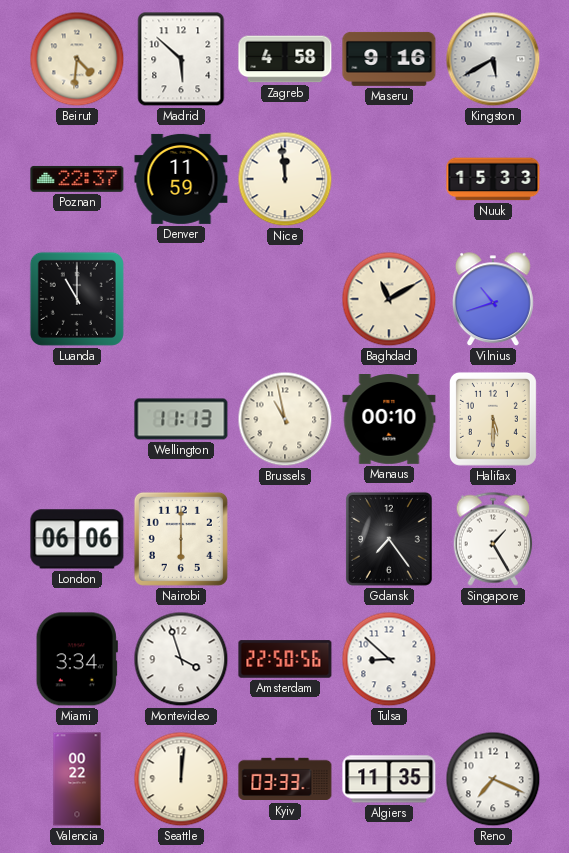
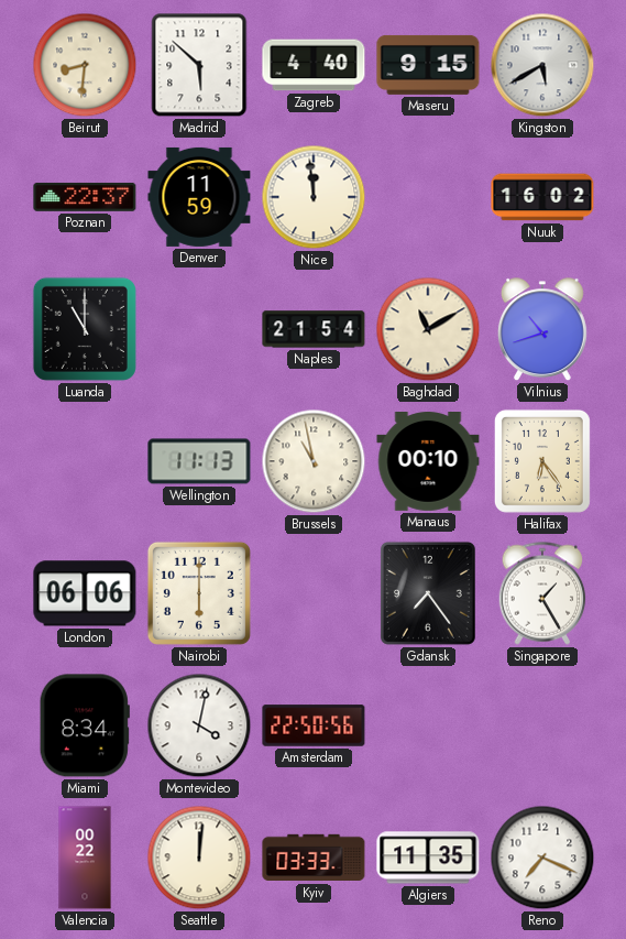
Beirut: 4:31 -> 8:31
Zagreb: 4:58 -> 4:40
Maseru: 9:16 -> 9:15
Nuuk: 15:33 -> 16:02
Naples: none -> 21:54
Halifax: 5:30 -> 6:24
Miami: 3:34 -> 8:34
Montevideo: 3:57 -> 4:02
Tulsa: 8:52 -> none
